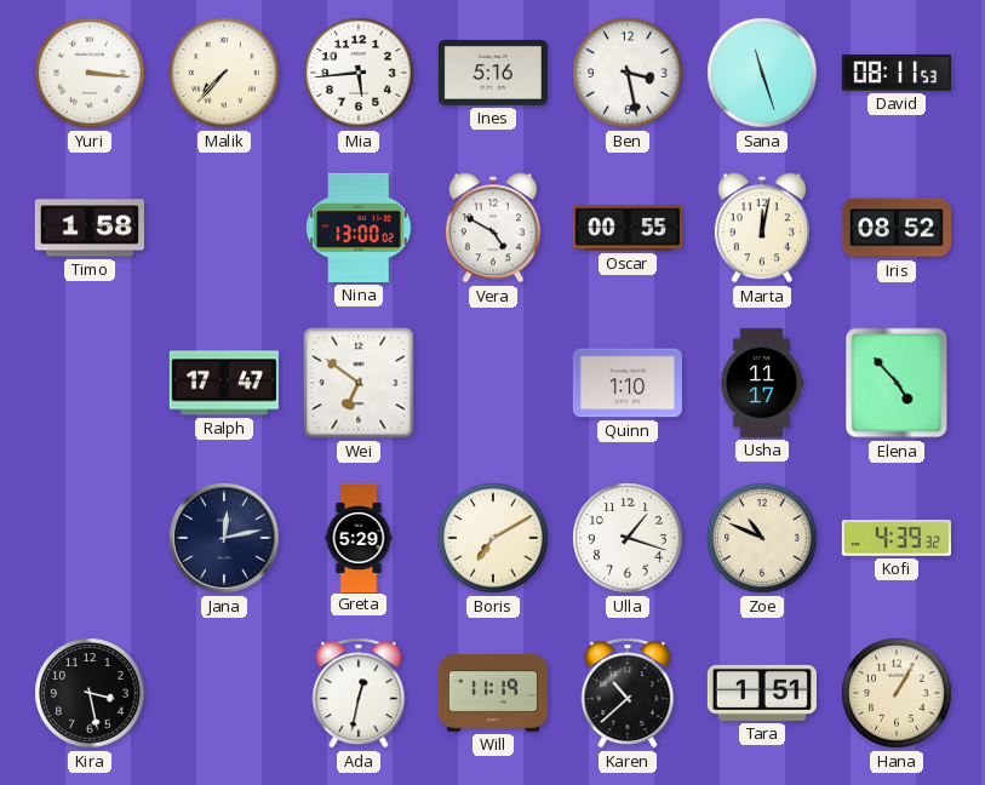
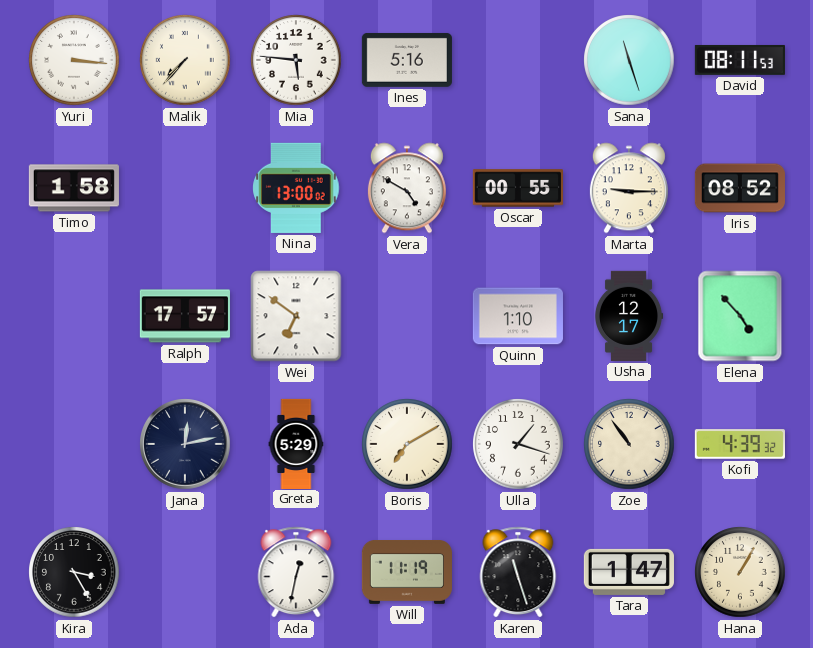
Mia: 5:44 -> 5:46
Ben: 3:28 -> none
Marta: 12:02 -> 9:15
Ralph: 17:47 -> 17:57
Usha: 11:17 -> 12:17
Zoe: 10:49 -> 10:54
Kira: 3:28 -> 3:25
Karen: 10:38 -> 11:27
Tara: 1:51 -> 1:47
